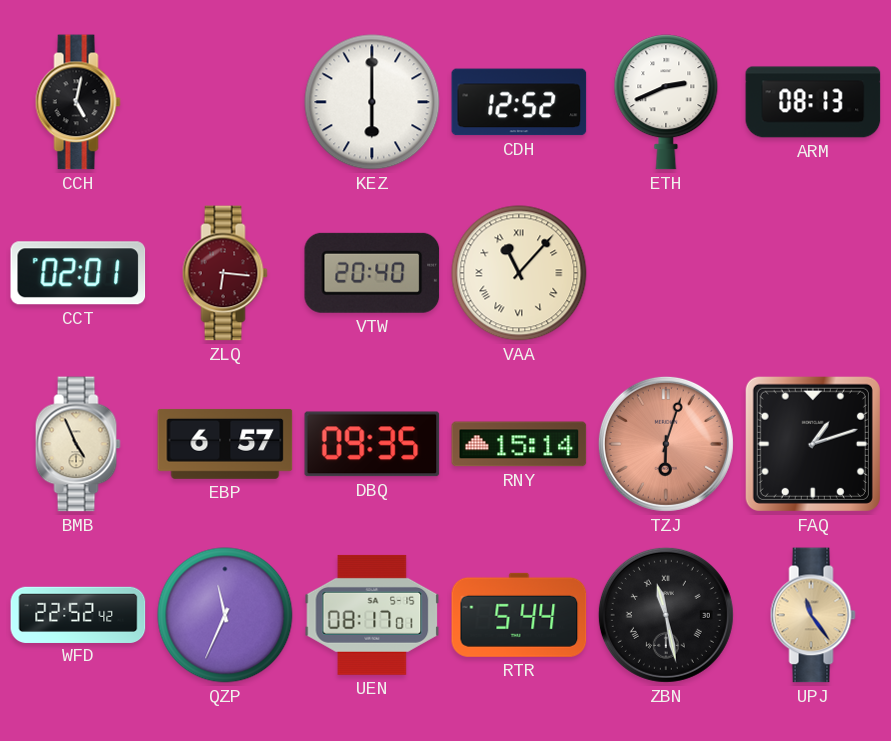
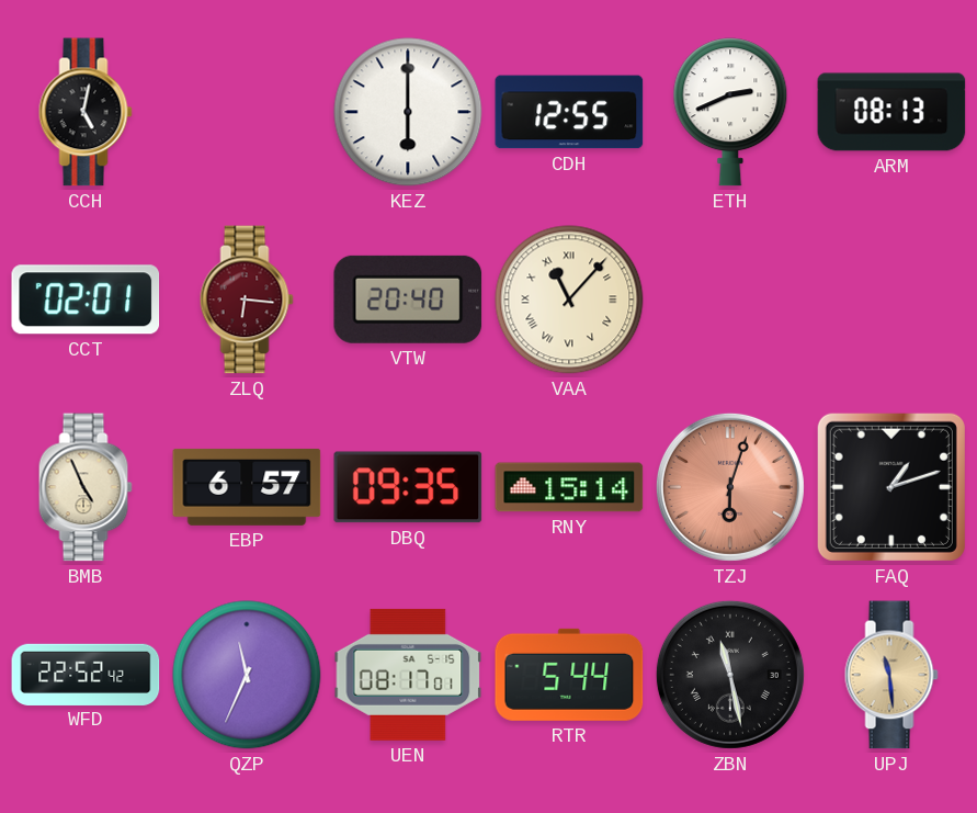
CDH: 12:52 -> 12:55
UPJ: 11:24 -> 11:29
